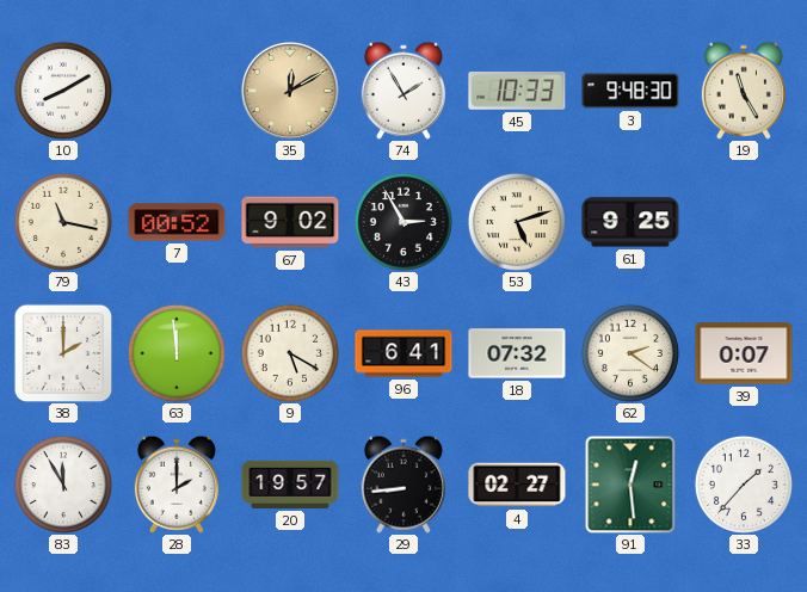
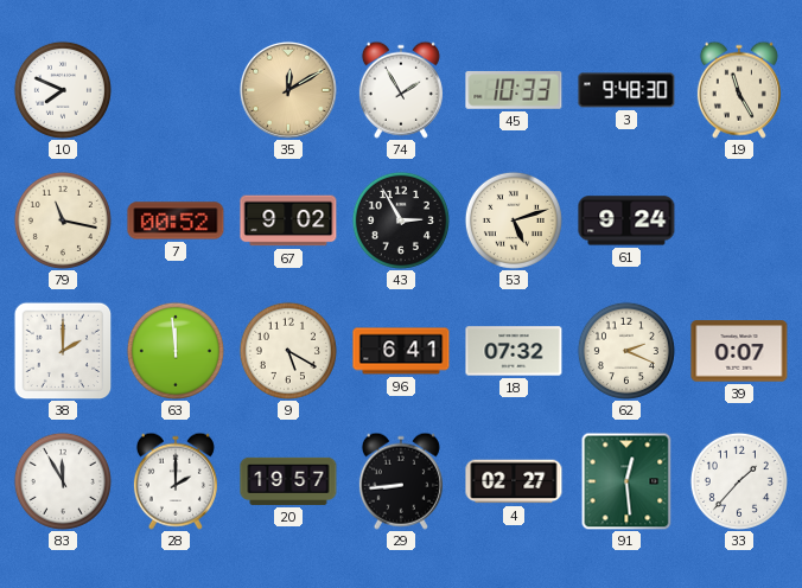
10: 8:10 -> 7:49
61: 9:25 -> 9:24
62: 2:21 -> 2:19
